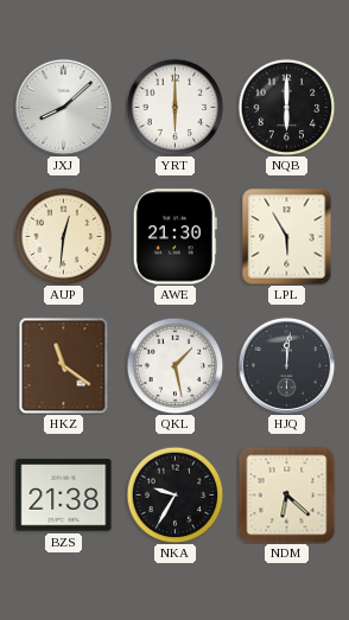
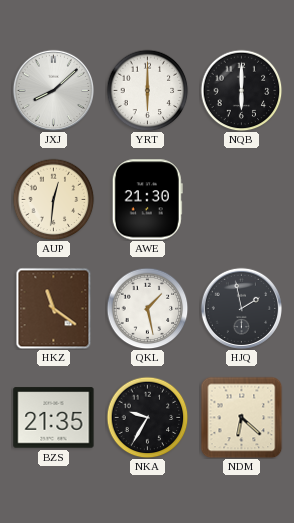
LPL: 5:55 -> none
HJQ: 12:01 -> 1:58
BZS: 21:38 -> 21:35
